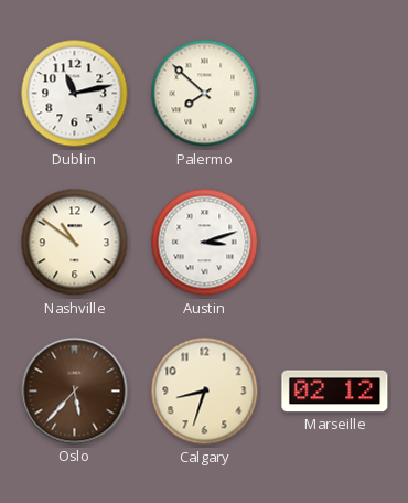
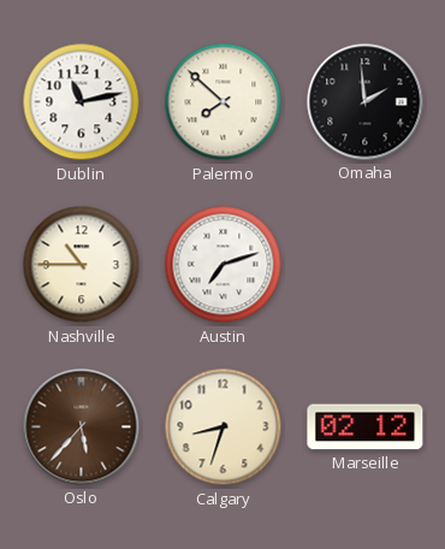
Omaha: none -> 1:59
Nashville: 10:51 -> 10:45
Austin: 3:12 -> 7:12
